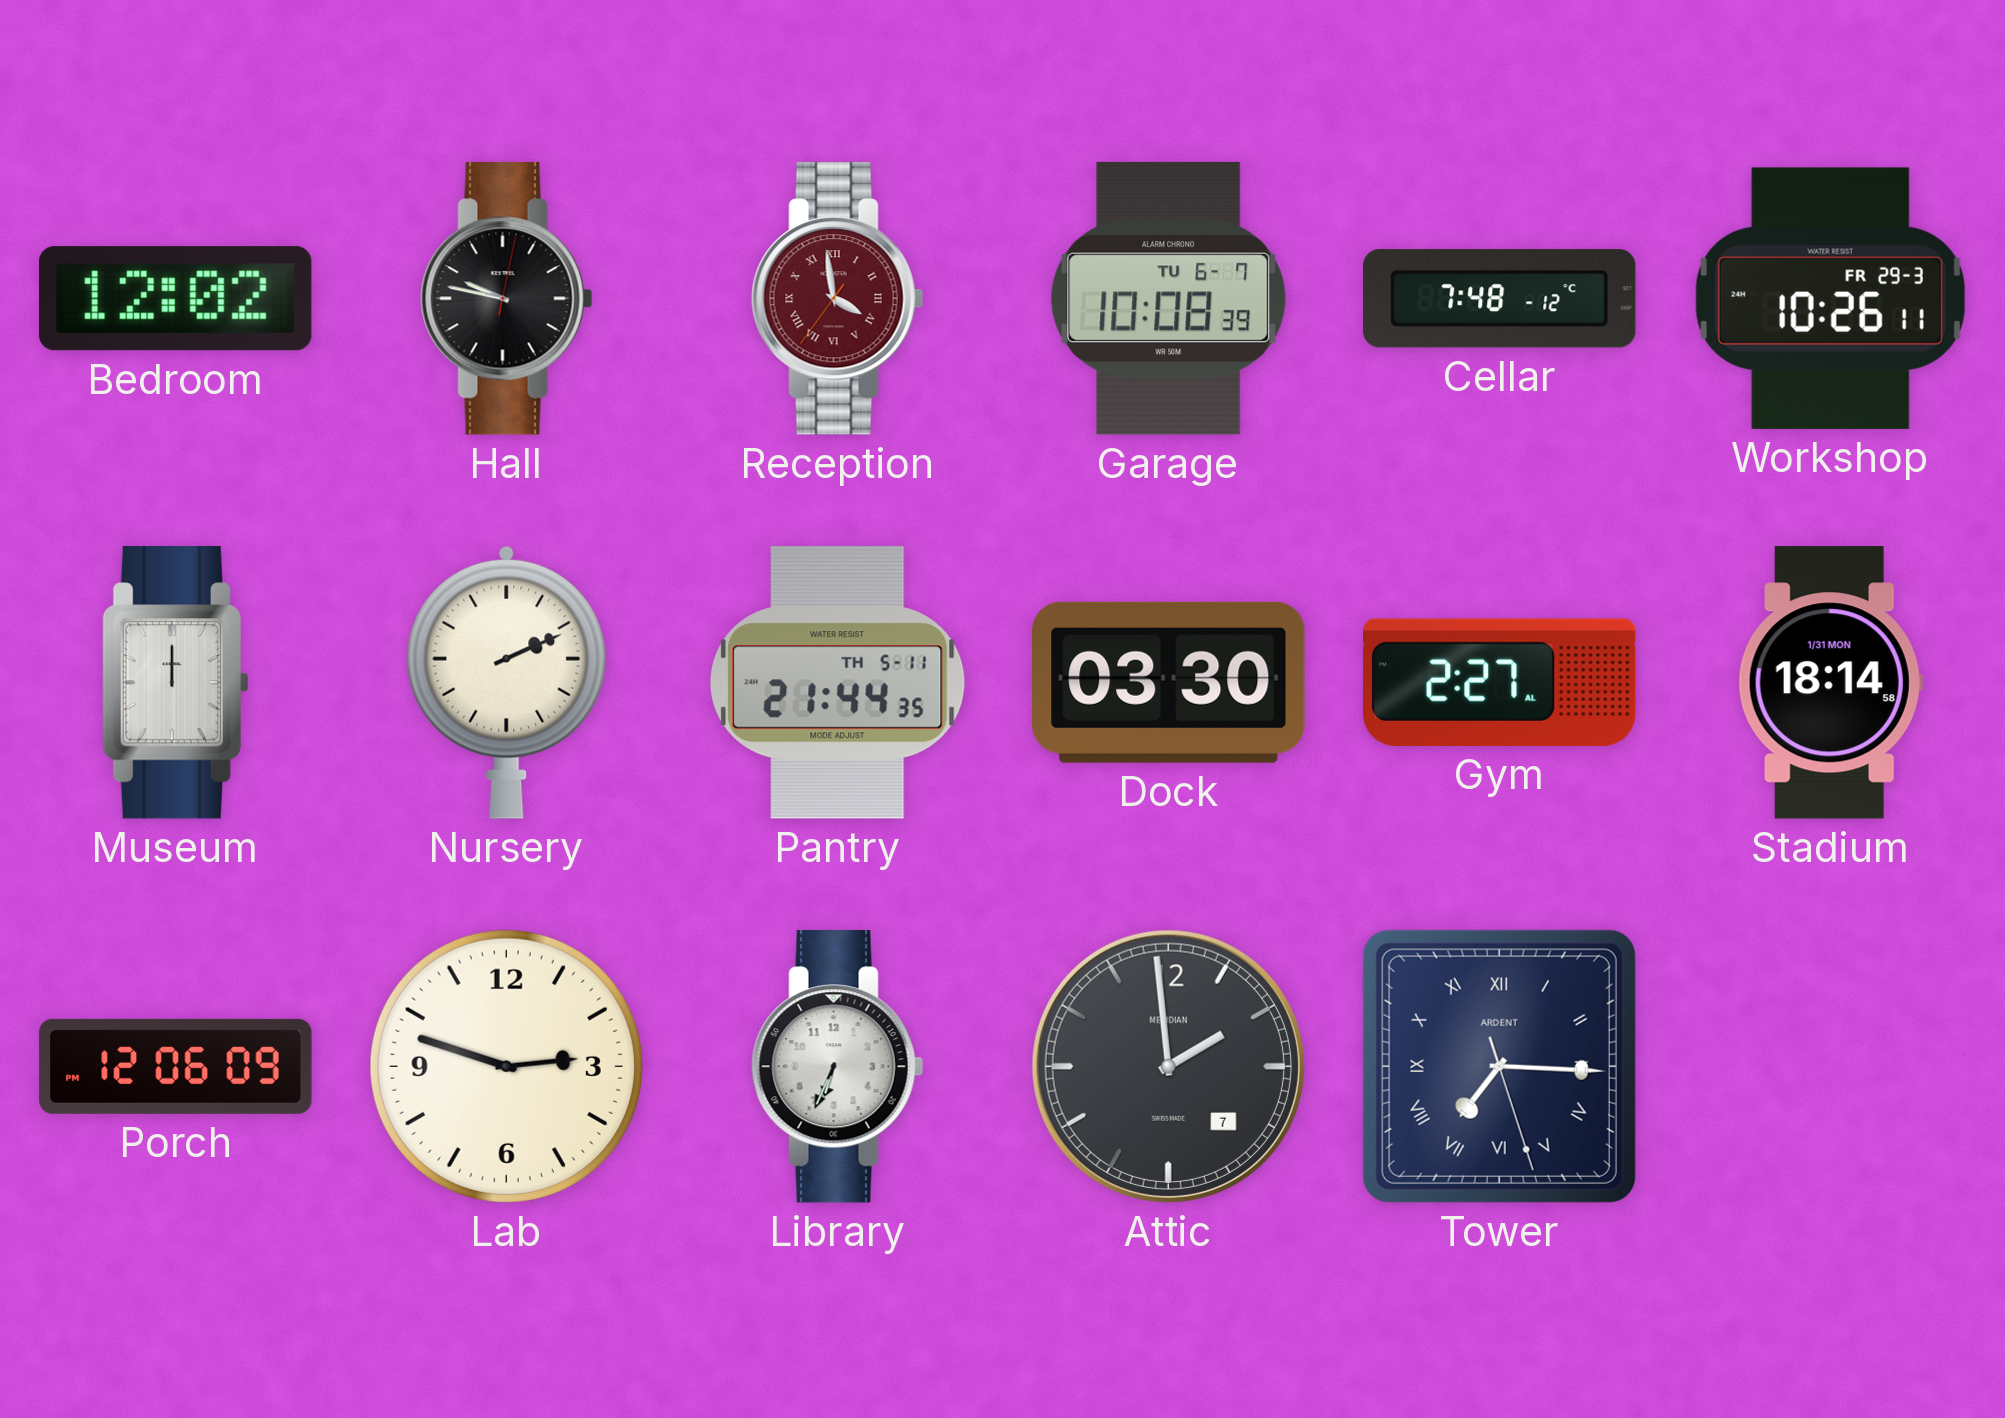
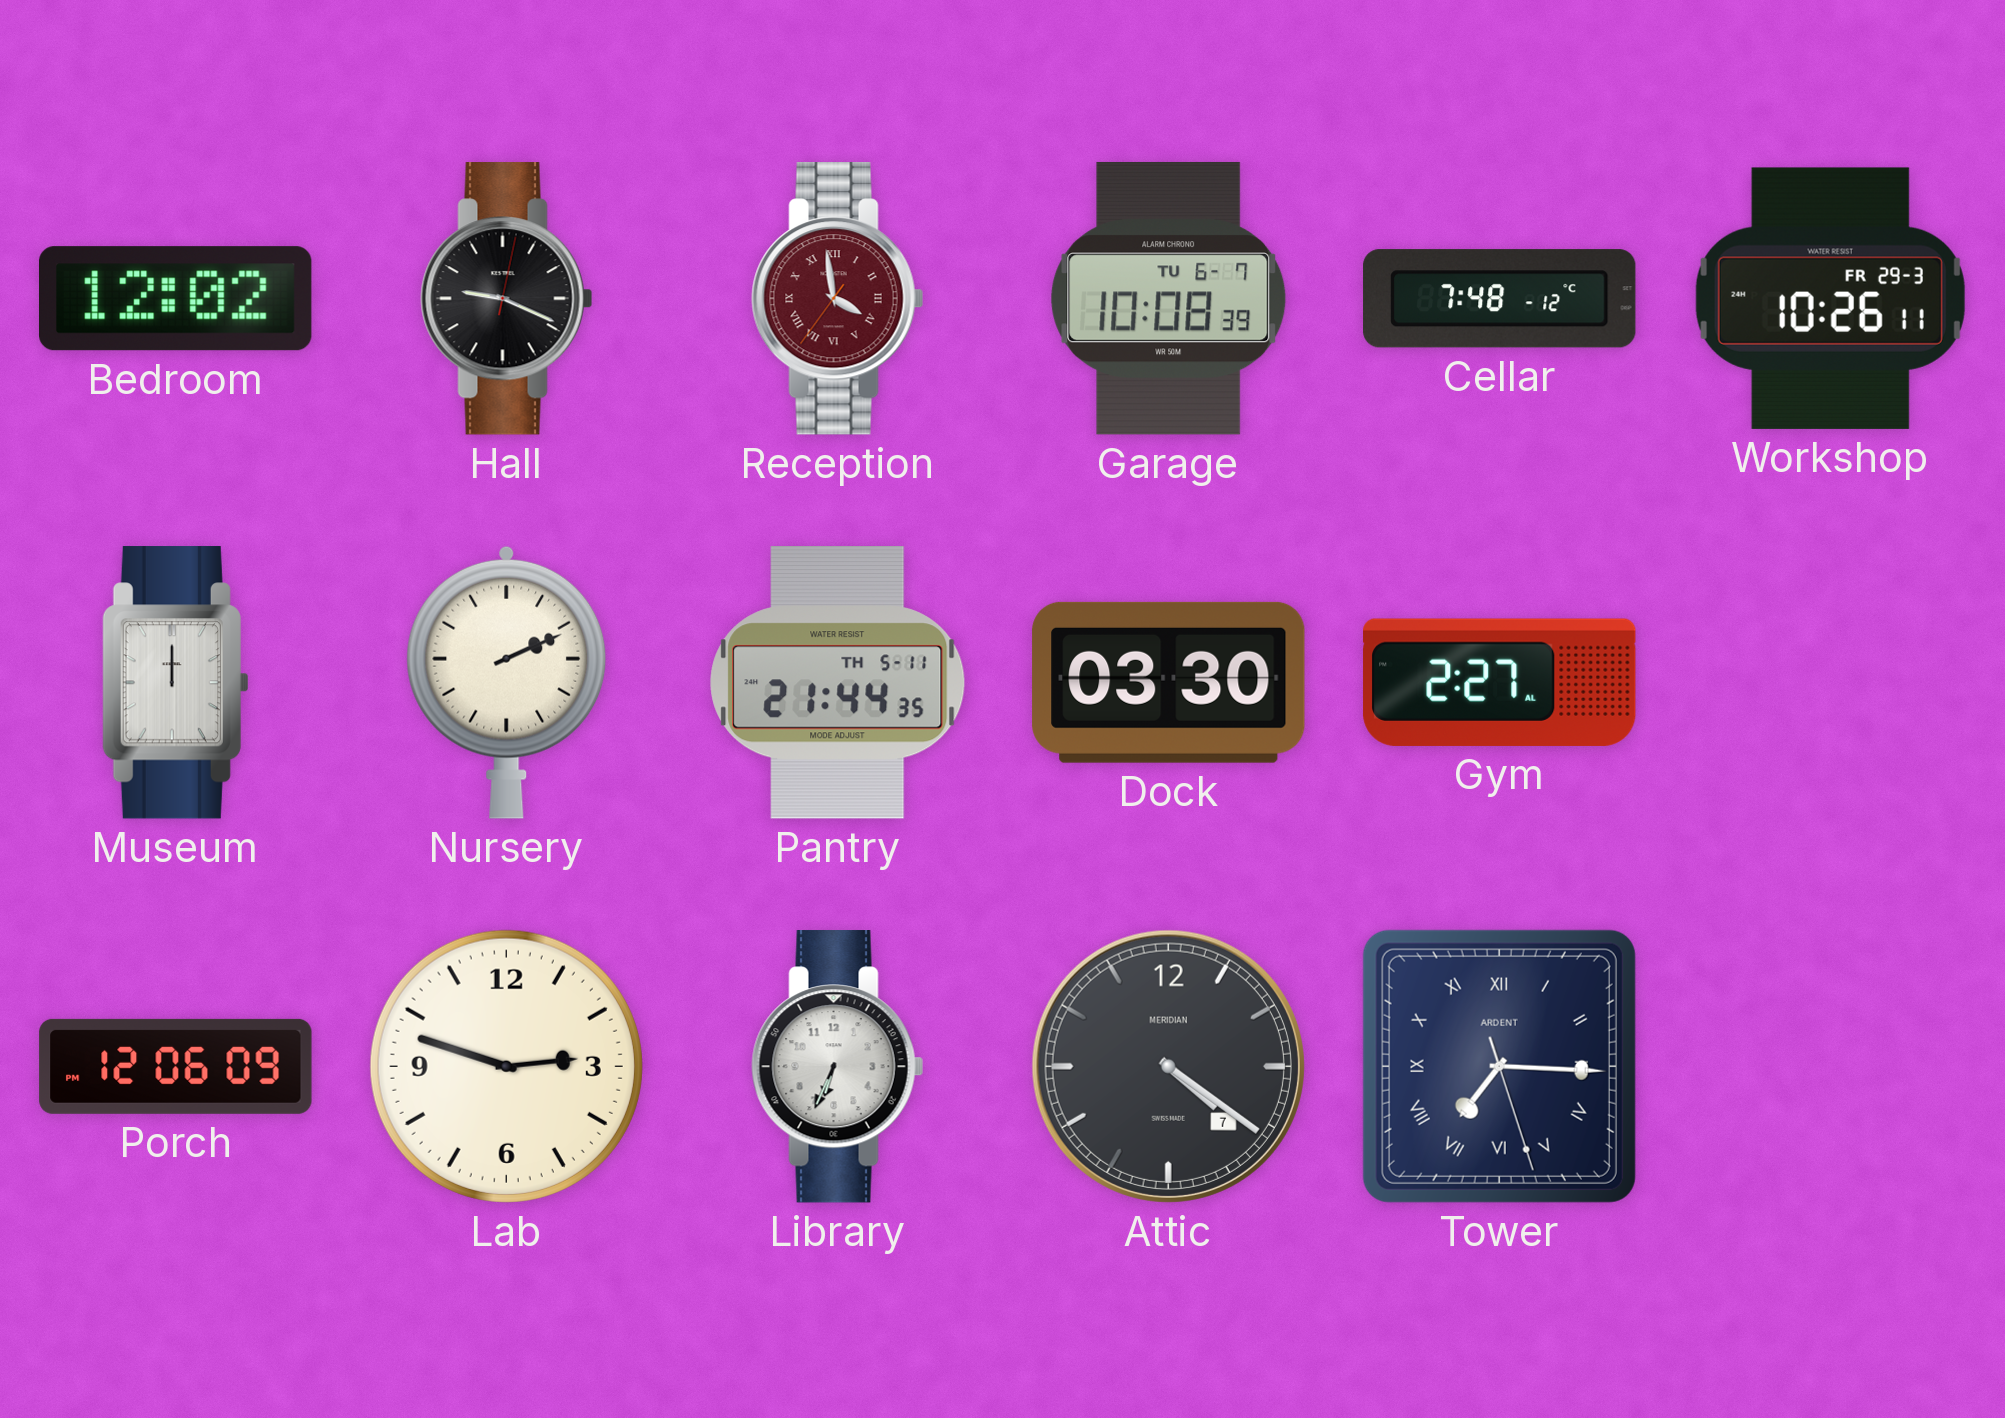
Hall: 9:47 -> 9:19
Stadium: 18:14 -> none
Attic: 1:59 -> 4:21
